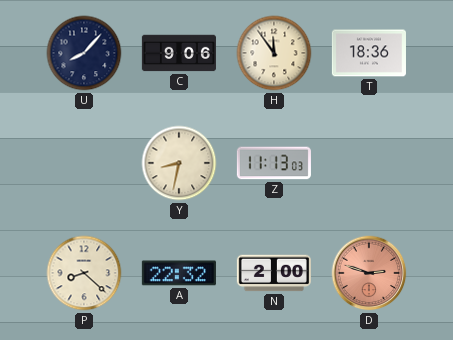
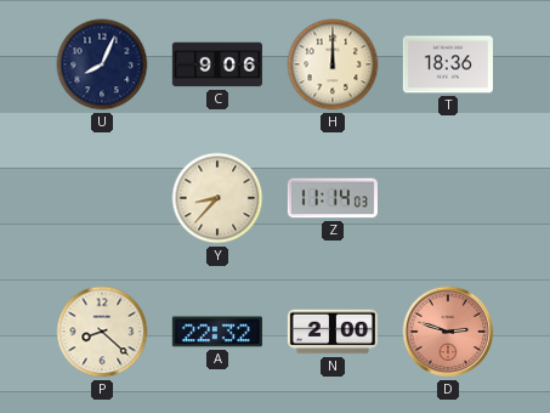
U: 8:07 -> 8:04
H: 11:54 -> 12:00
Y: 8:32 -> 8:37
Z: 11:13 -> 11:14
